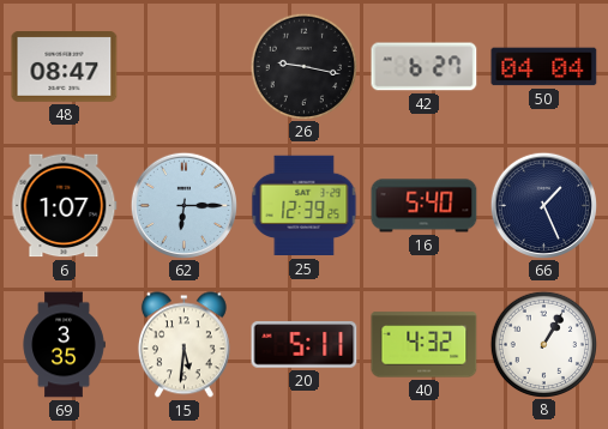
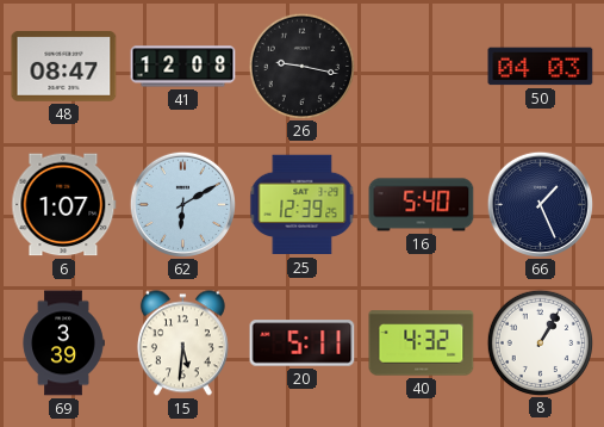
41: none -> 12:08
42: 6:27 -> none
50: 04:04 -> 04:03
62: 6:15 -> 6:10
69: 3:35 -> 3:39
